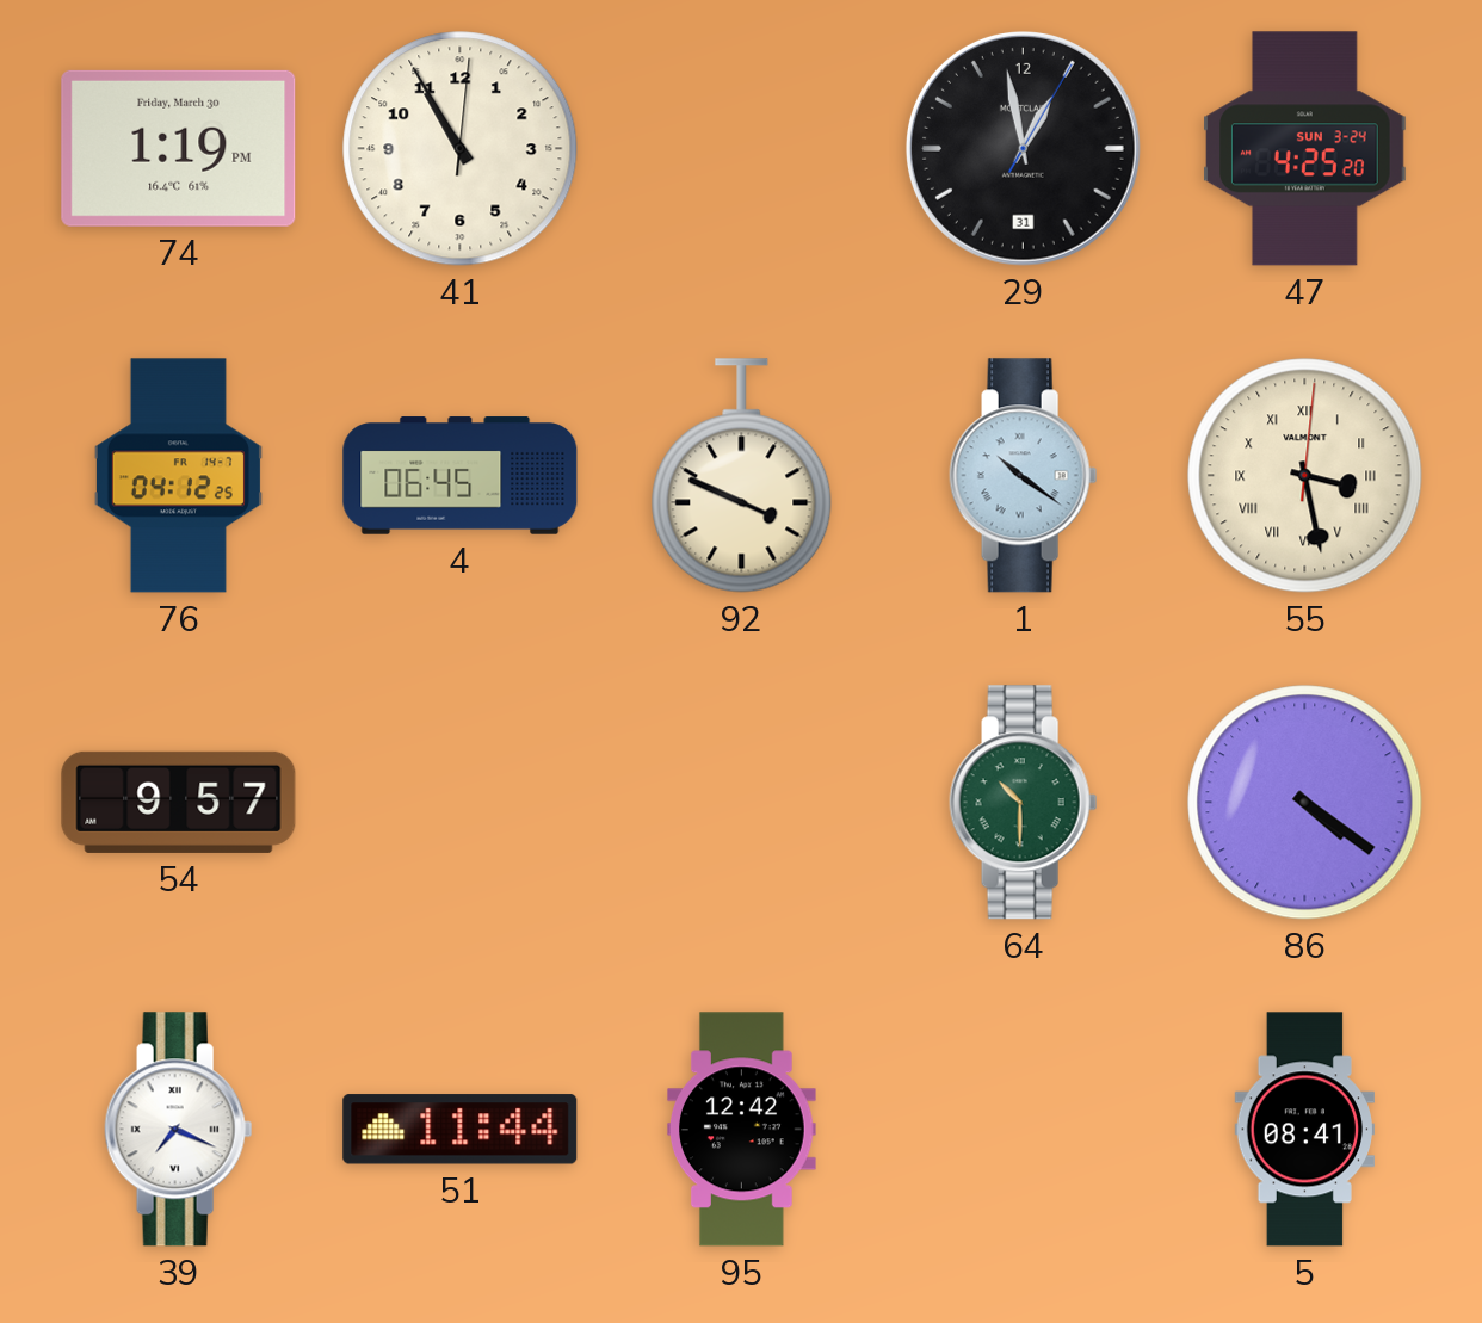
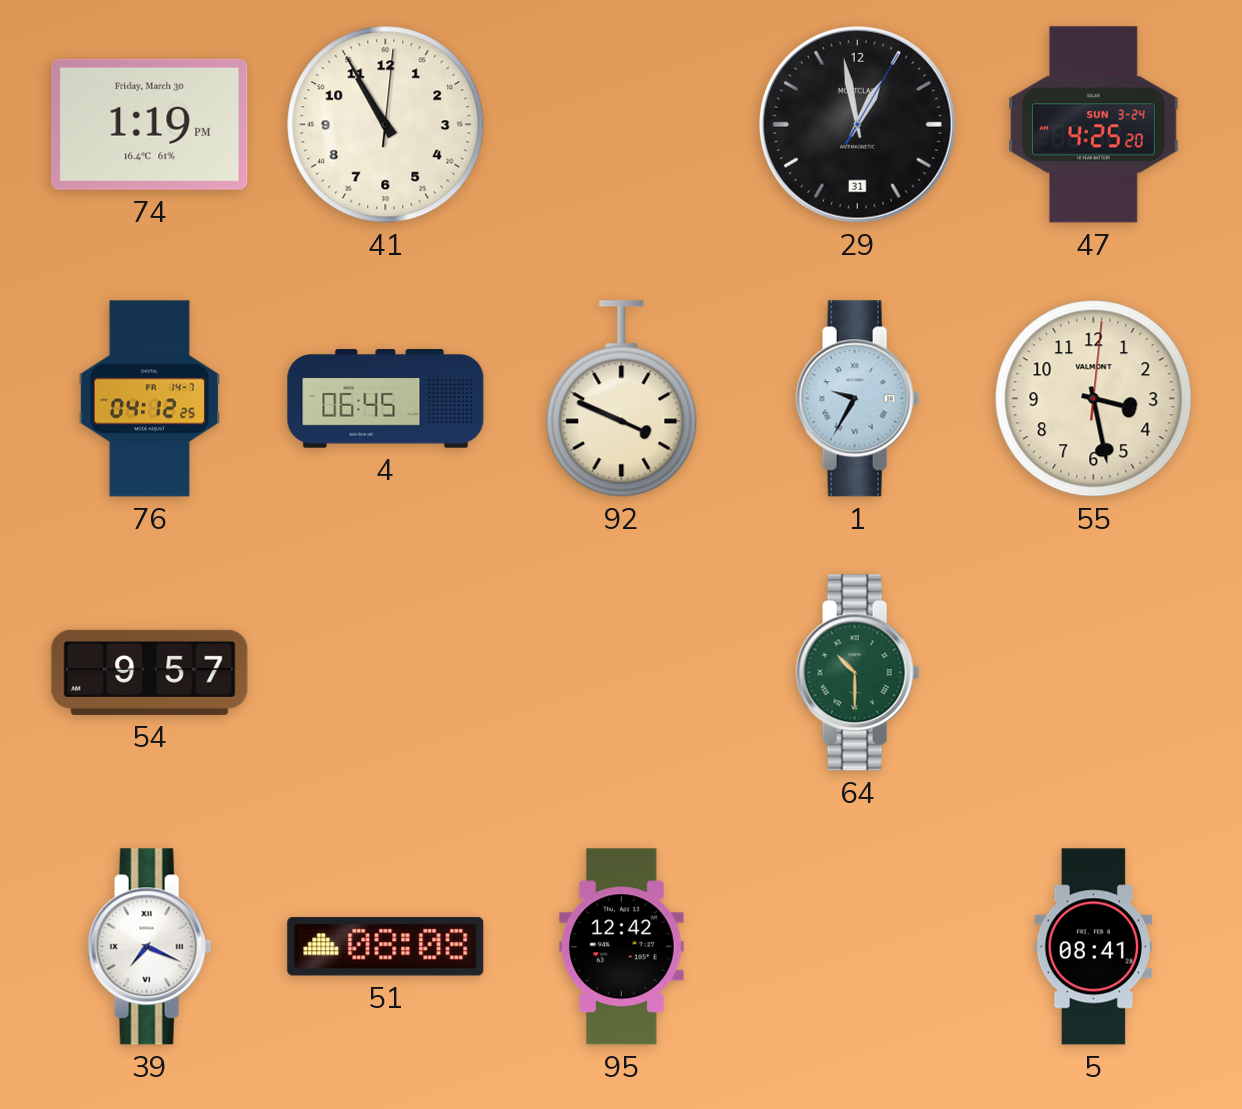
1: 10:21 -> 9:35
55 numerals: Roman -> Arabic
86: 4:21 -> none
51: 11:44 -> 08:08
